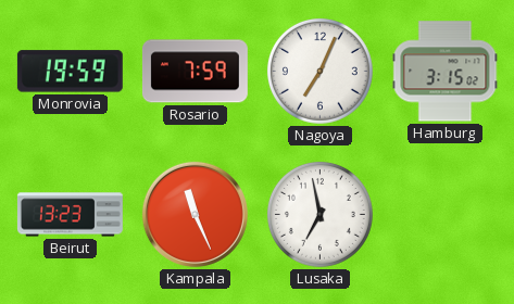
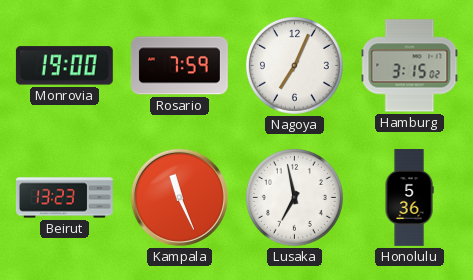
Monrovia: 19:59 -> 19:00
Honolulu: none -> 5:36
